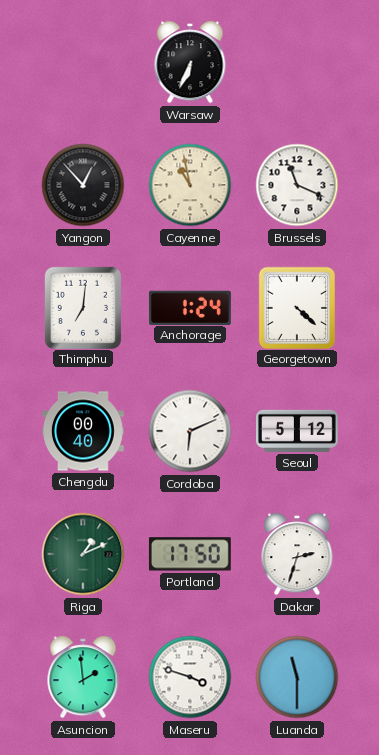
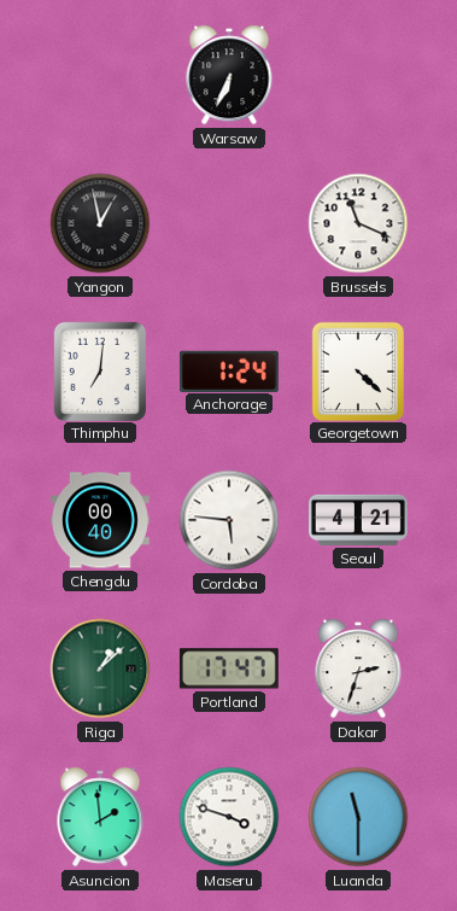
Yangon: 12:53 -> 12:58
Cayenne: 10:58 -> none
Cordoba: 6:11 -> 5:46
Seoul: 5:12 -> 4:21
Riga: 1:11 -> 1:08
Portland: 17:50 -> 17:47
